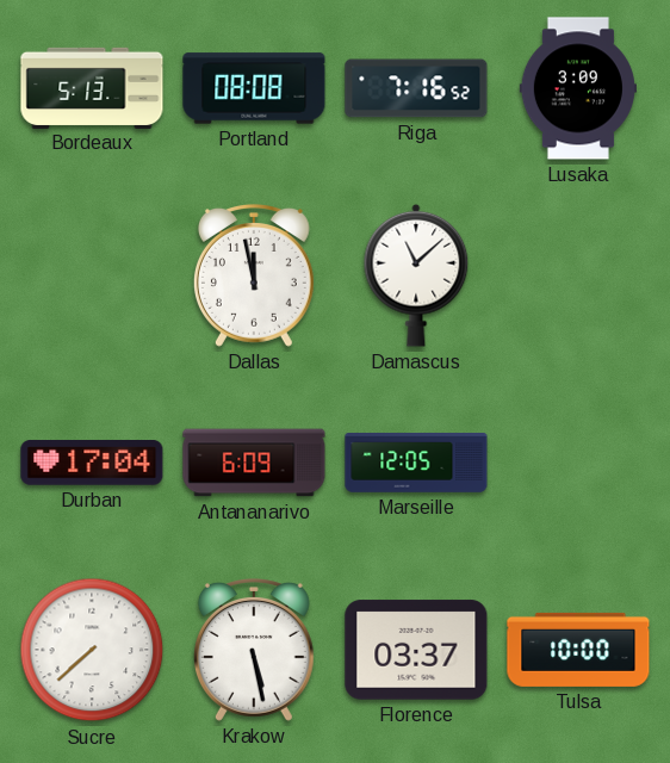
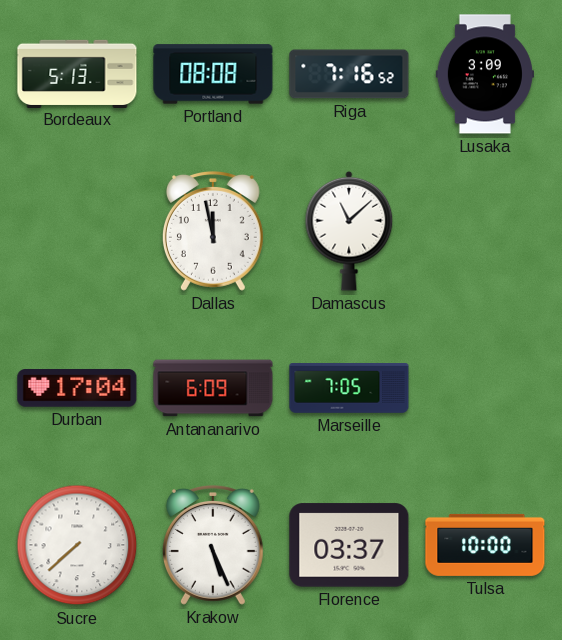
Marseille: 12:05 -> 7:05
Krakow: 5:28 -> 5:26
